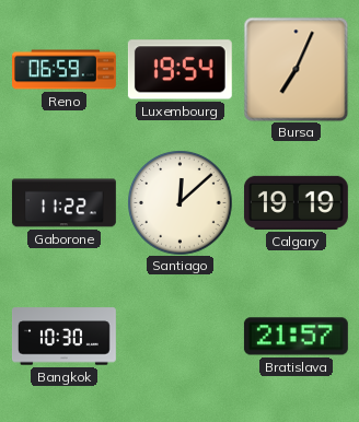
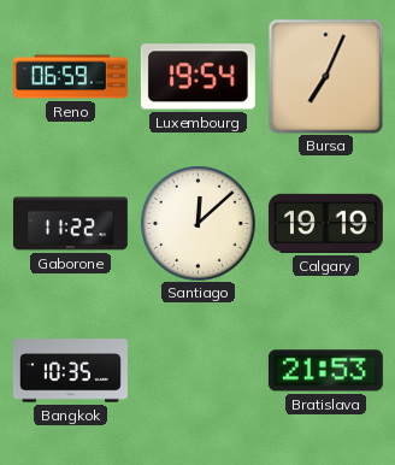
Bangkok: 10:30 -> 10:35
Bratislava: 21:57 -> 21:53
